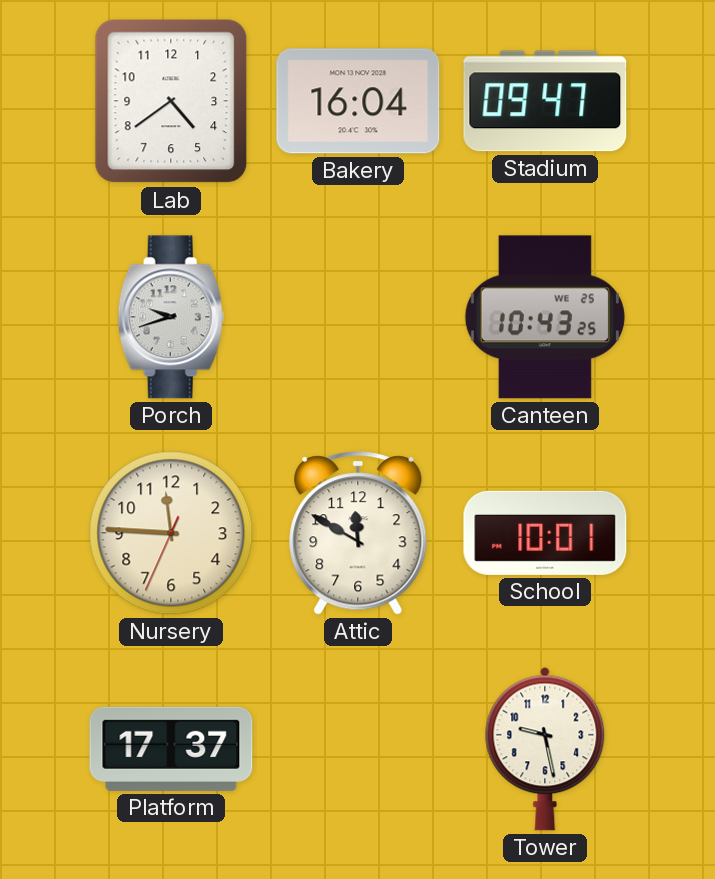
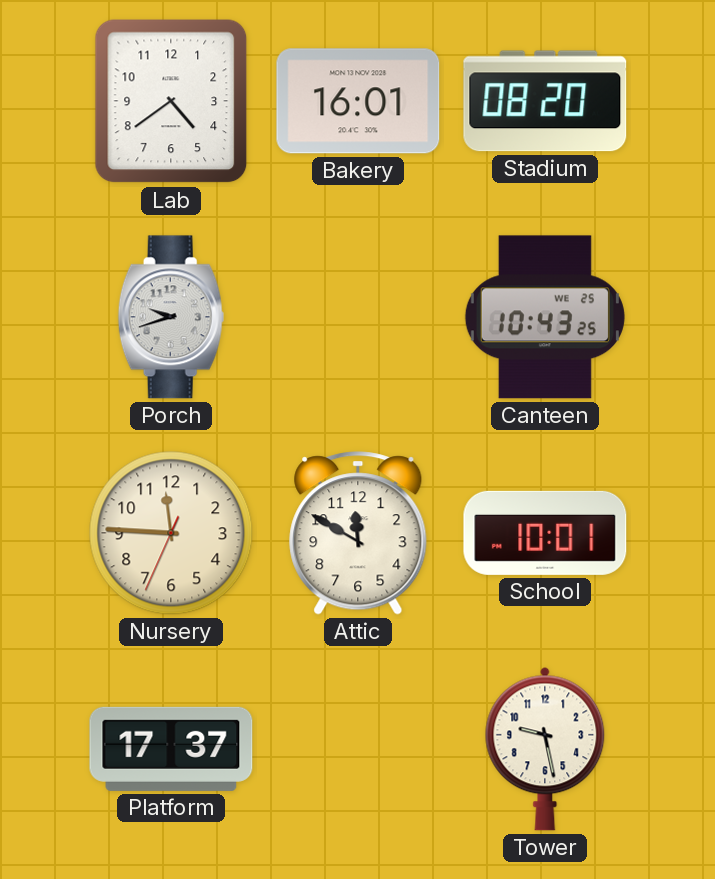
Bakery: 16:04 -> 16:01
Stadium: 09:47 -> 08:20
